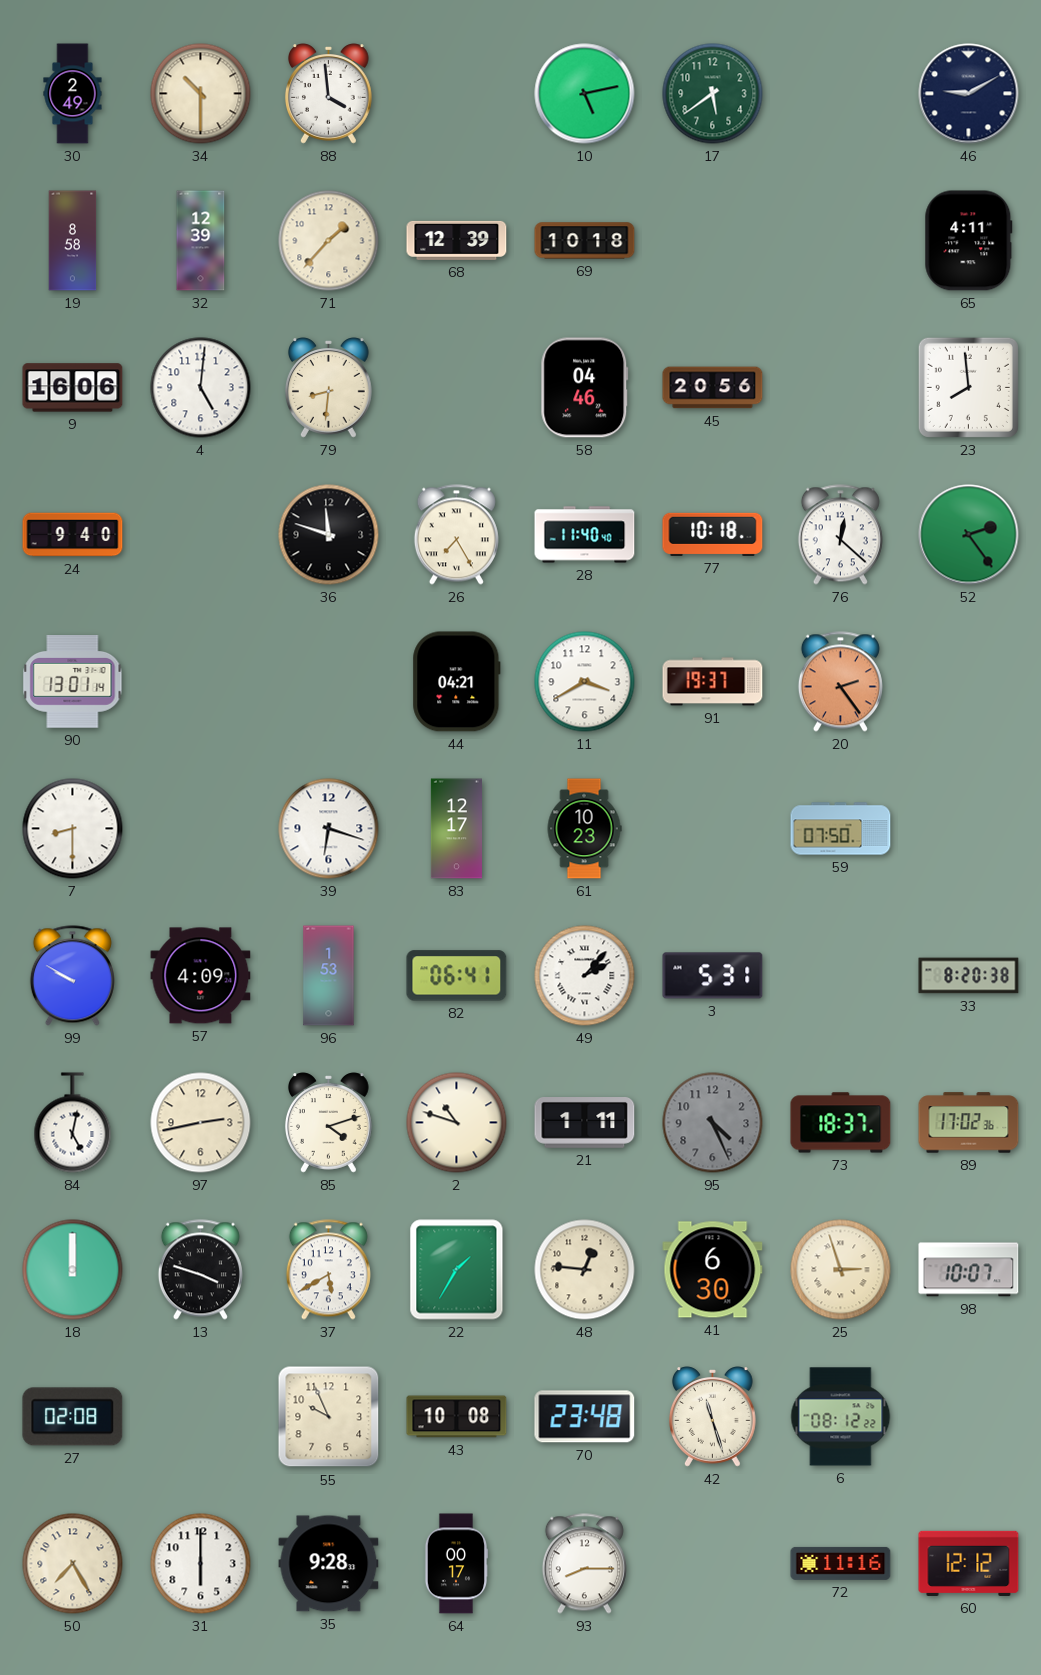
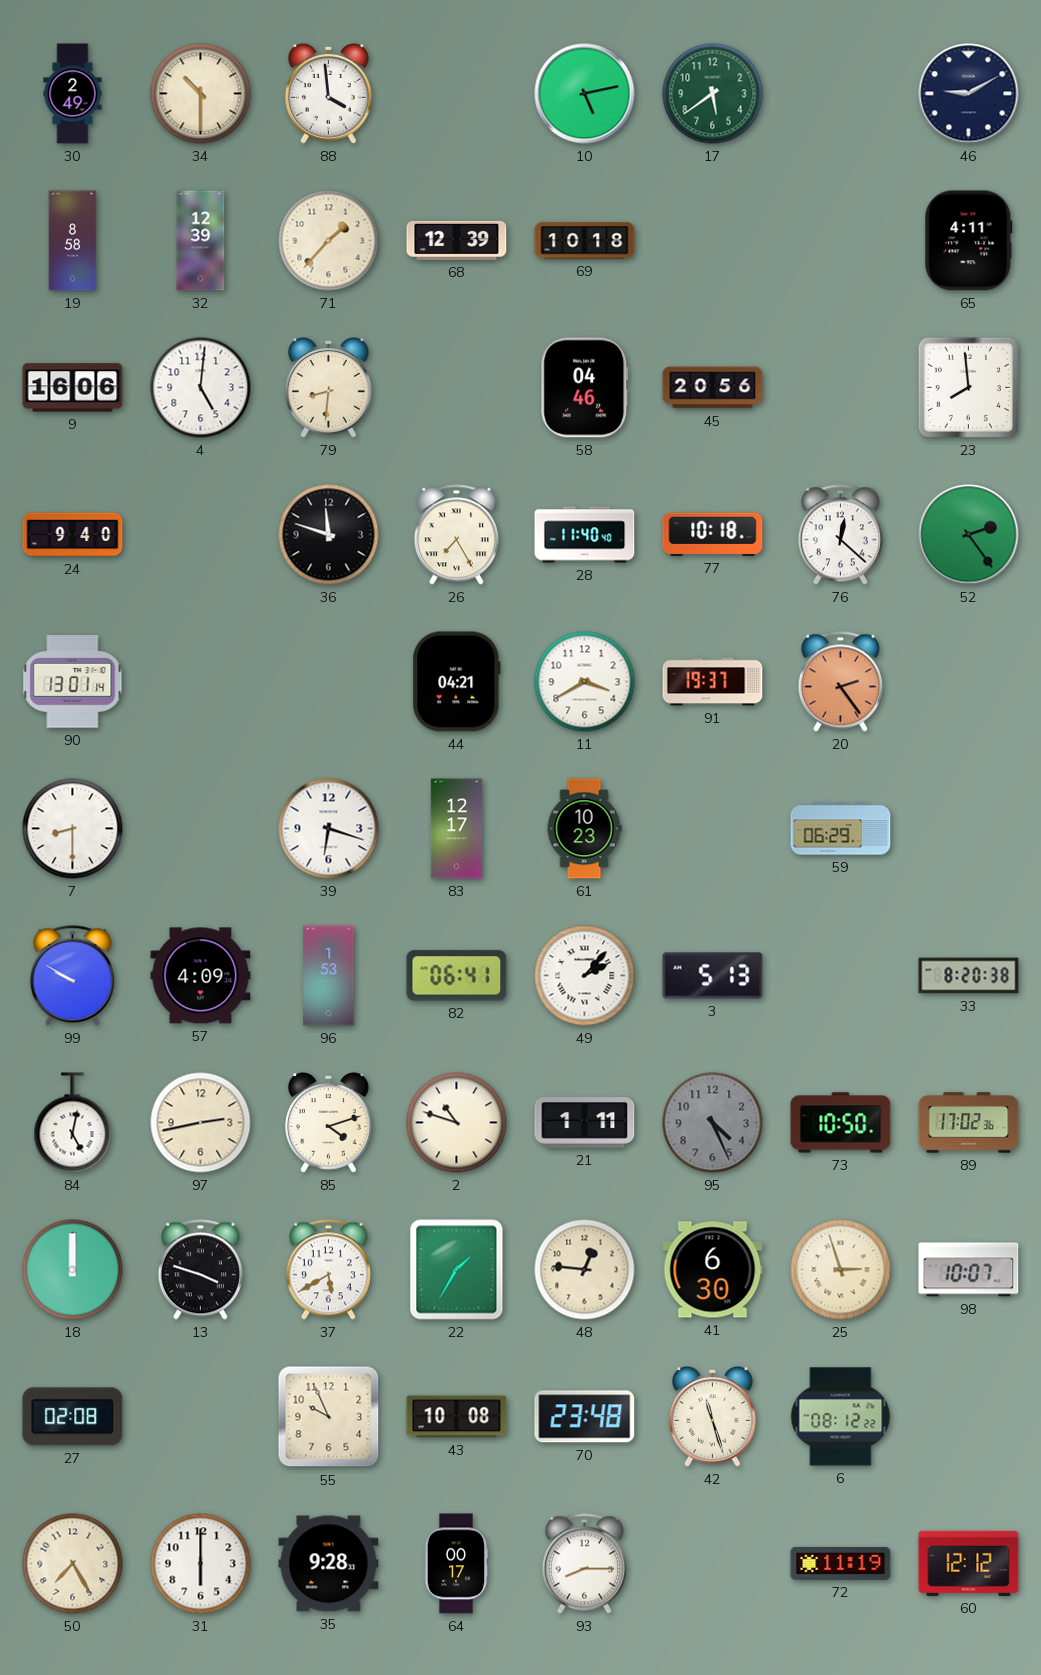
59: 07:50 -> 06:29
3: 5:31 -> 5:13
73: 18:37 -> 10:50
72: 11:16 -> 11:19
